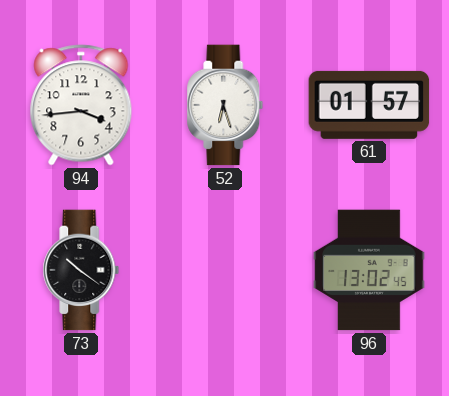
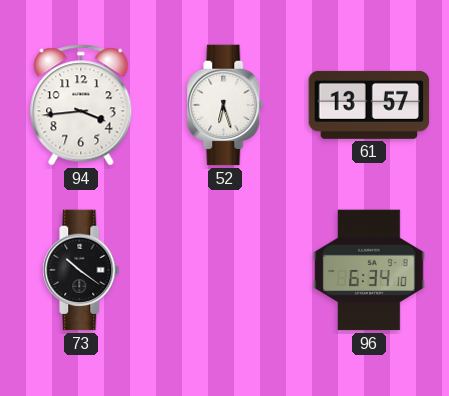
61: 01:57 -> 13:57
96: 13:02 -> 6:34
